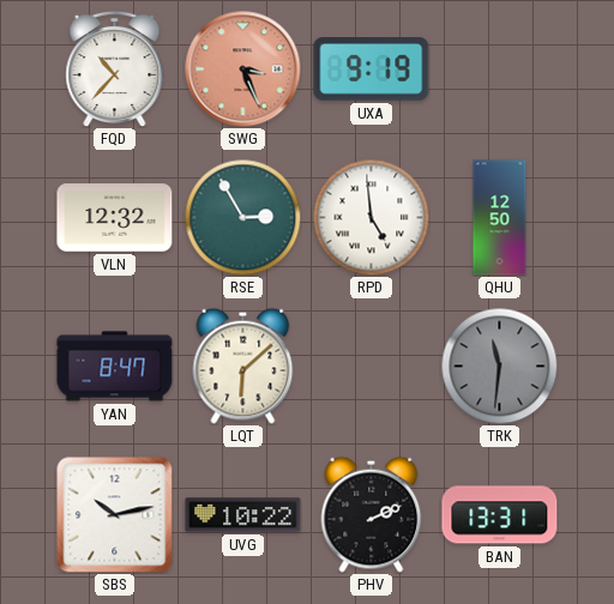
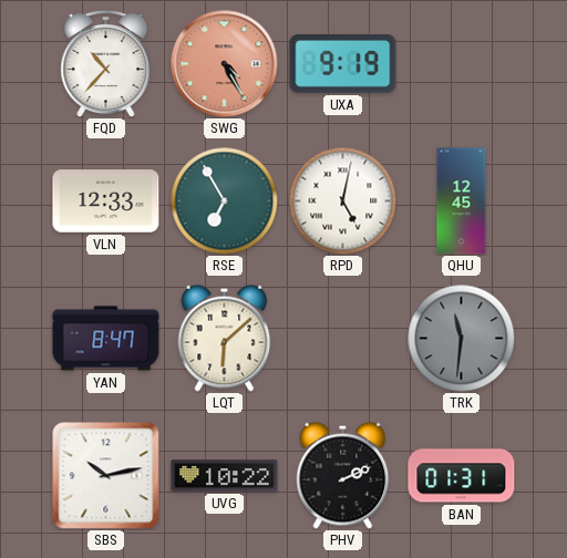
SWG: 3:26 -> 4:25
VLN: 12:32 -> 12:33
RSE: 2:55 -> 6:55
RPD: 4:59 -> 5:02
QHU: 12:50 -> 12:45
BAN: 13:31 -> 01:31
